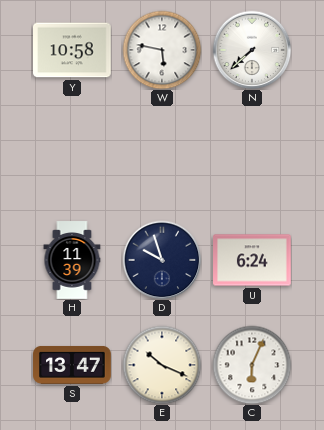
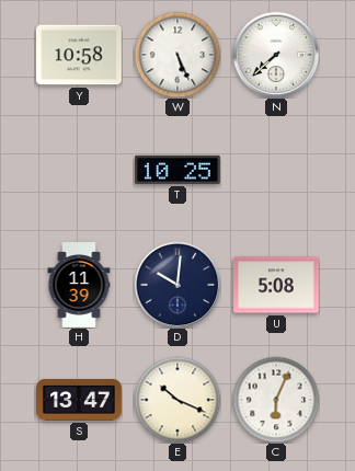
W: 5:47 -> 5:26
T: none -> 10:25
D: 9:57 -> 10:01
U: 6:24 -> 5:08
